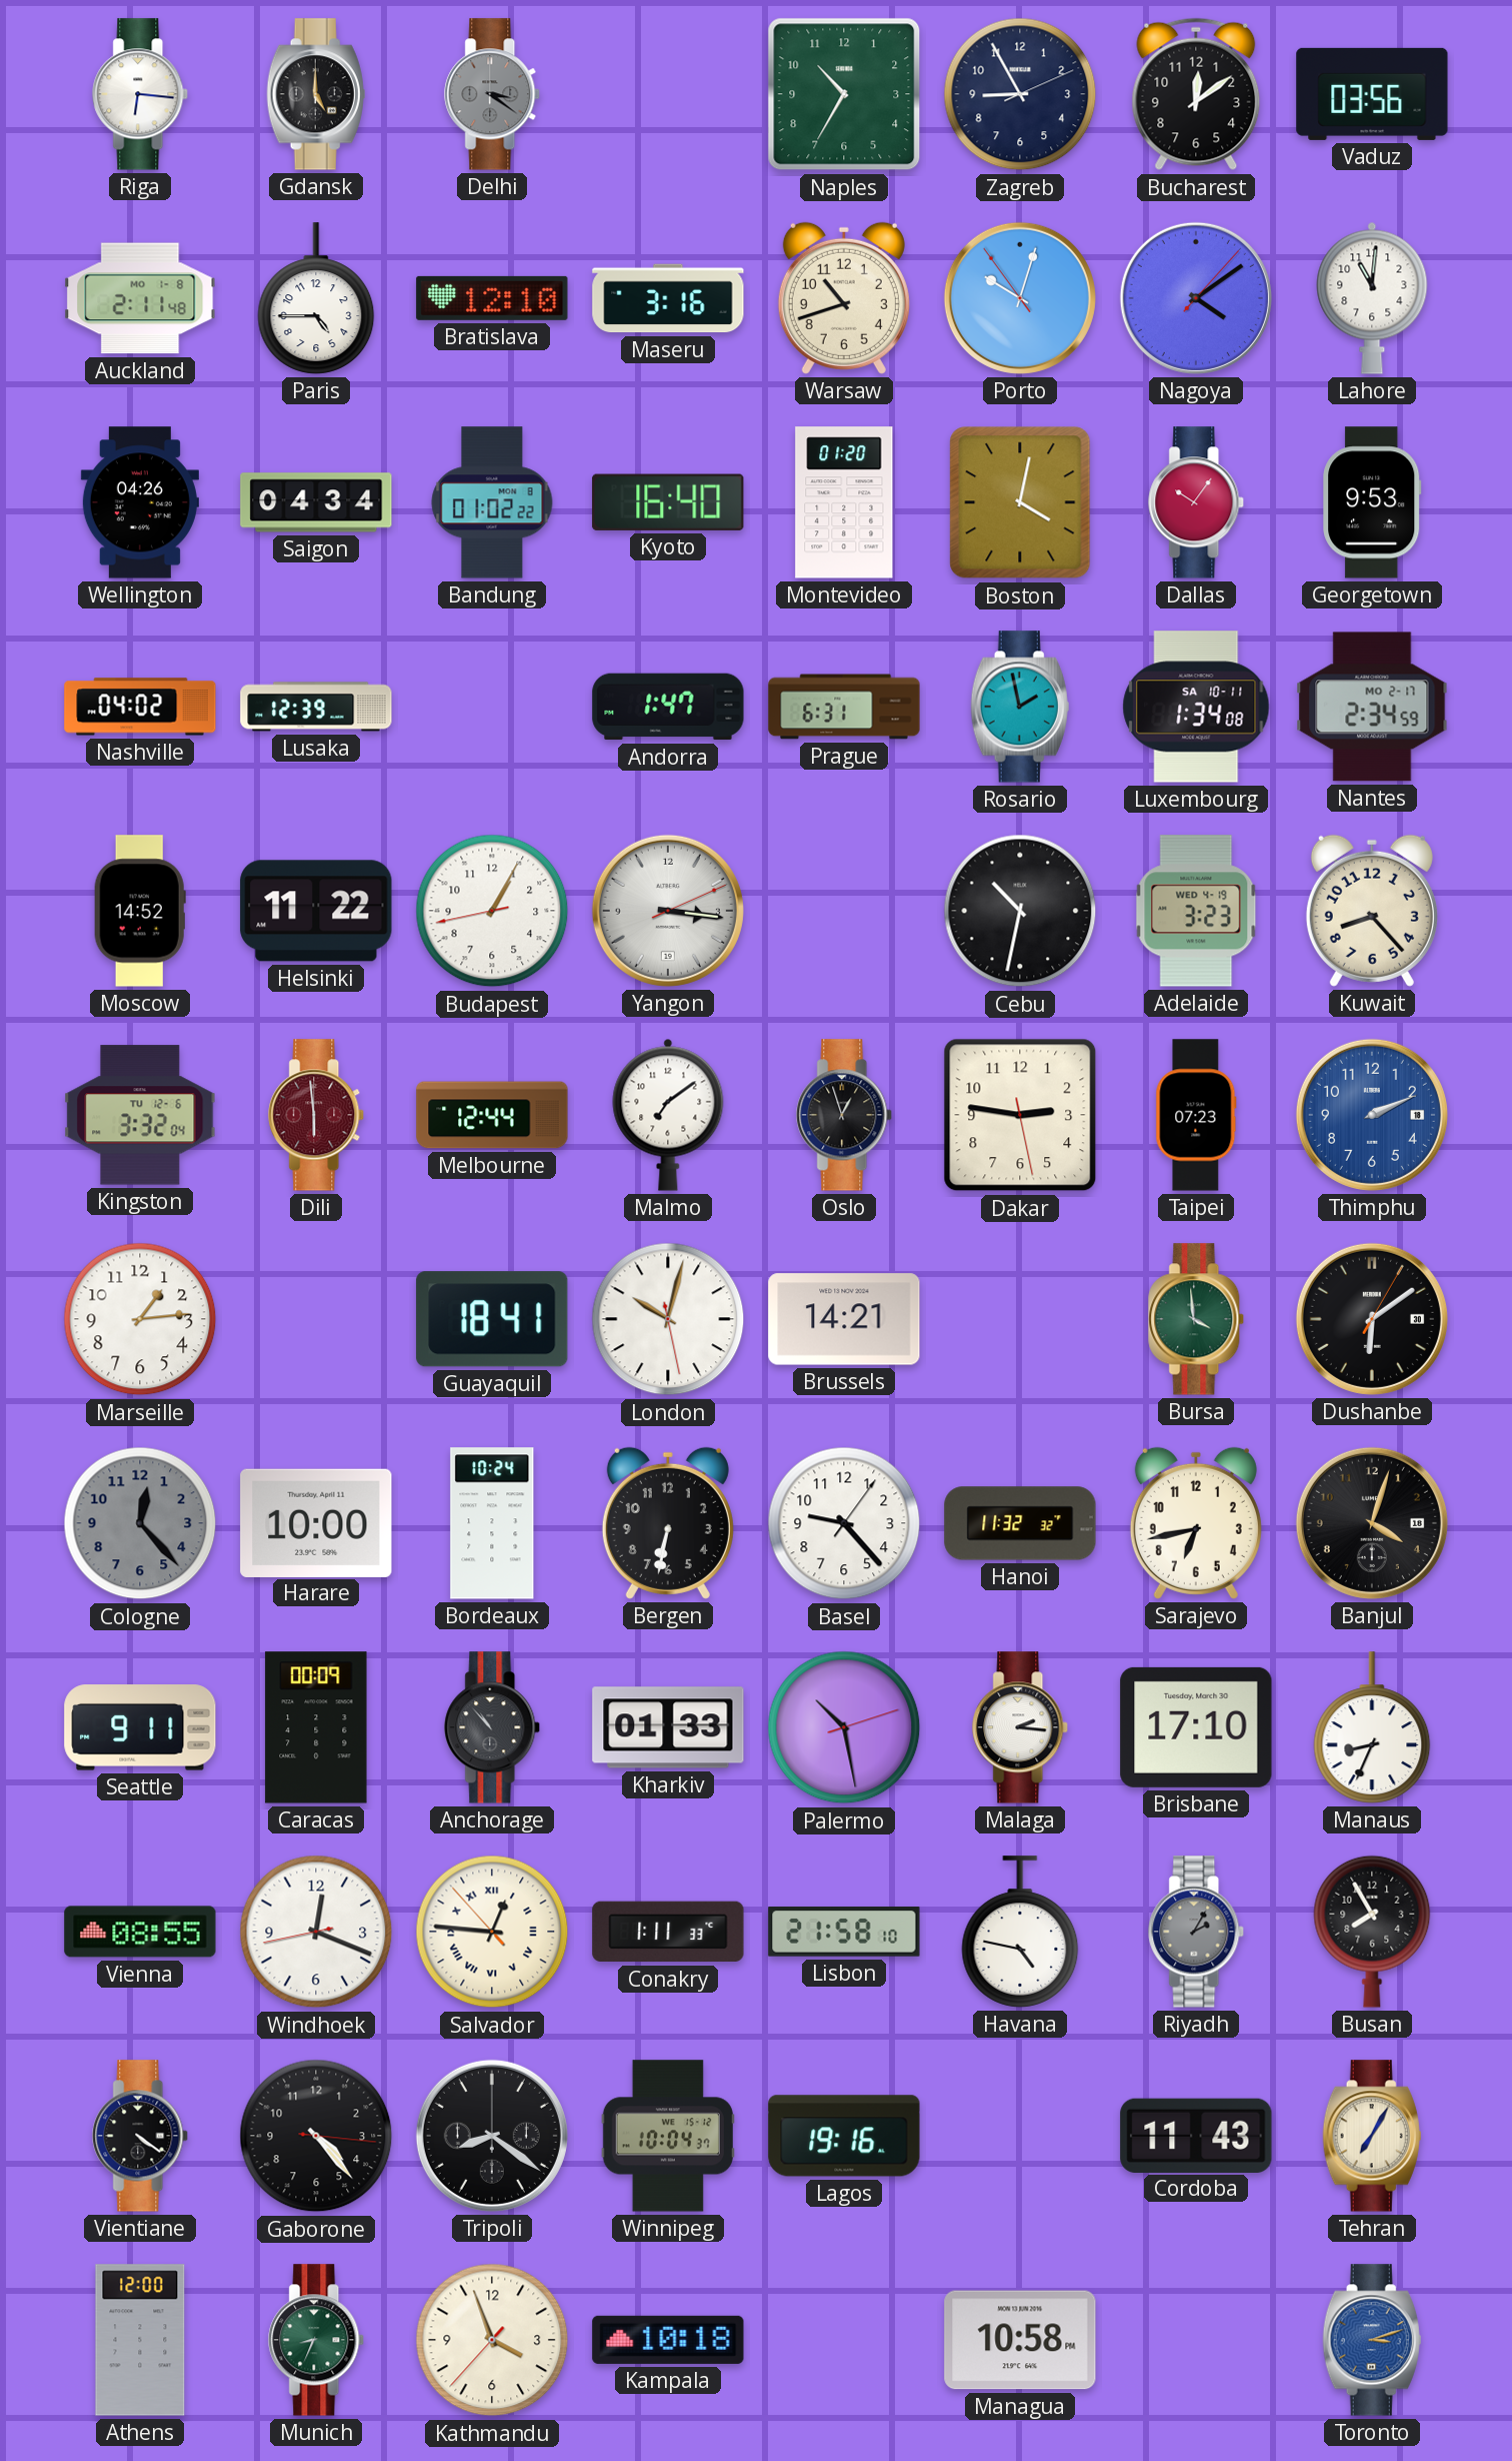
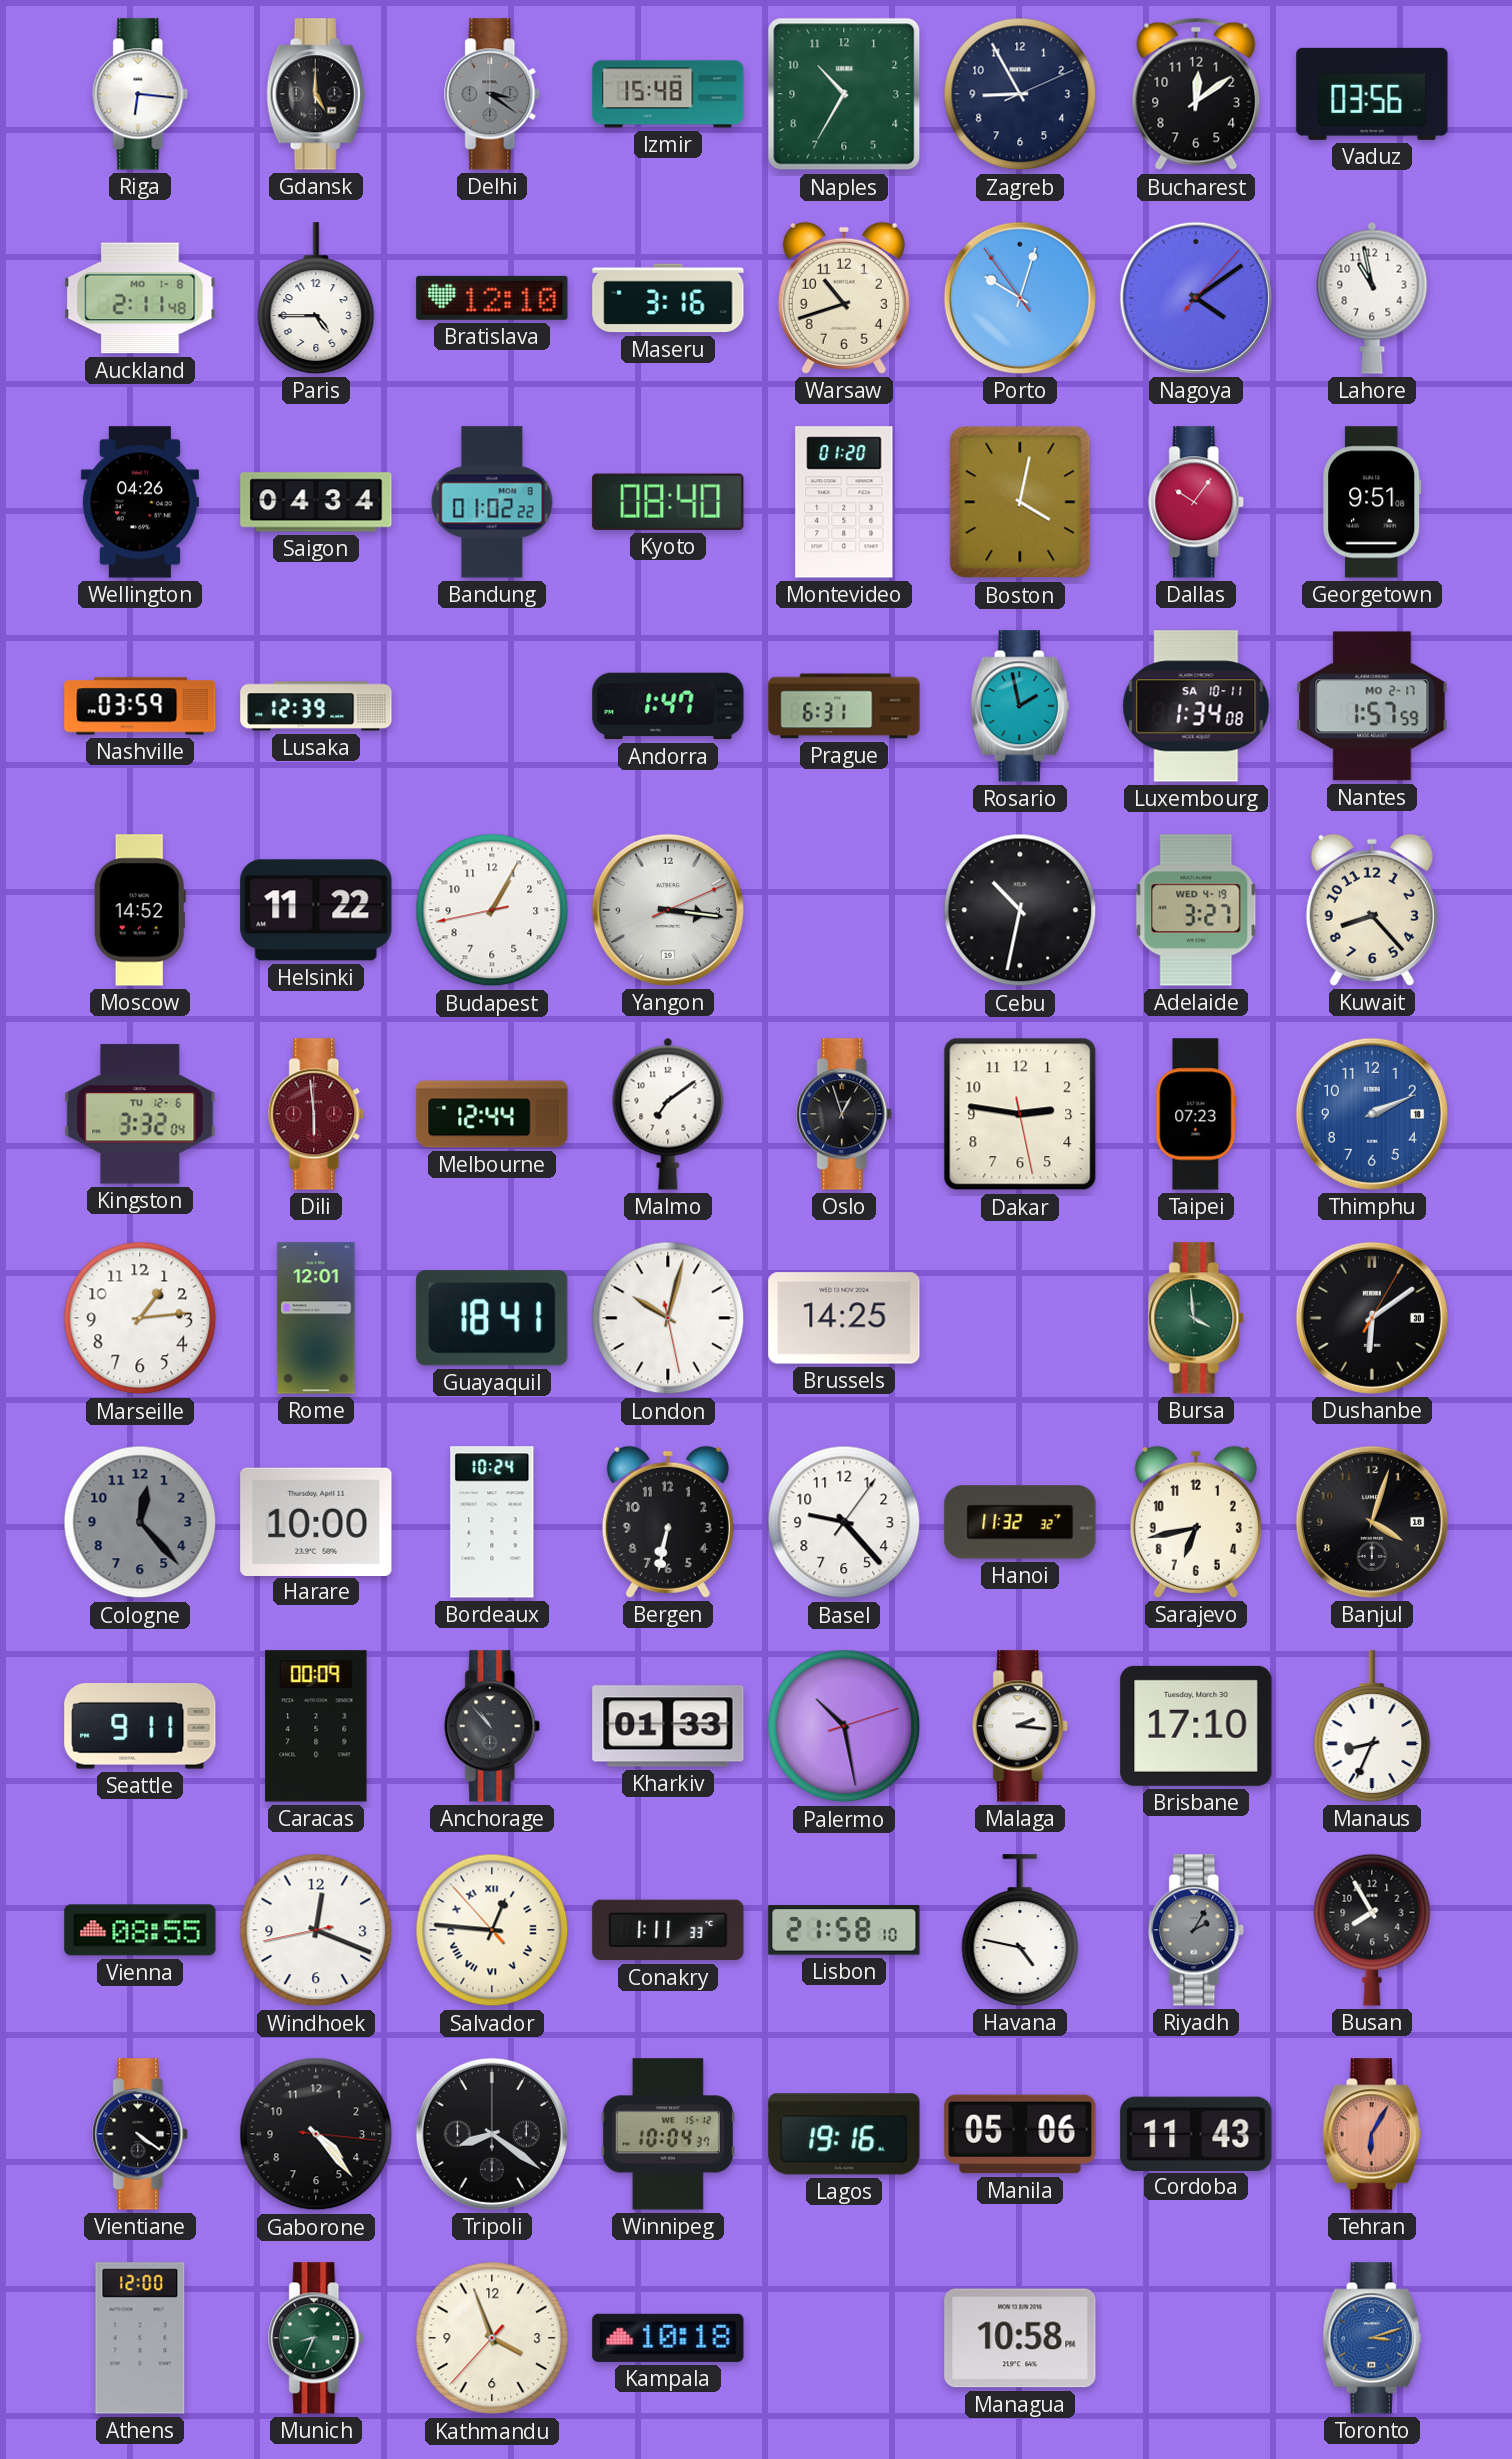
Izmir: none -> 15:48
Lahore: 11:01 -> 10:58
Kyoto: 16:40 -> 08:40
Georgetown: 9:53 -> 9:51
Nashville: 04:02 -> 03:59
Nantes: 2:34 -> 1:57
Adelaide: 3:23 -> 3:27
Rome: none -> 12:01
Brussels: 14:21 -> 14:25
Manila: none -> 05:06
Tehran: 7:05 -> 6:05
Tehran dial: cream -> salmon
